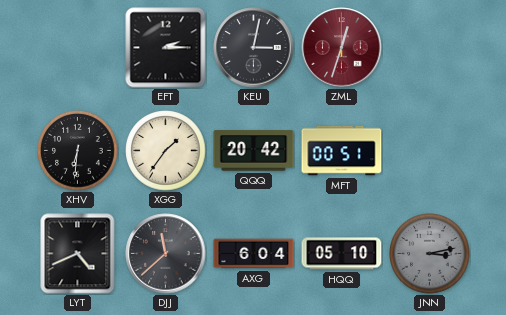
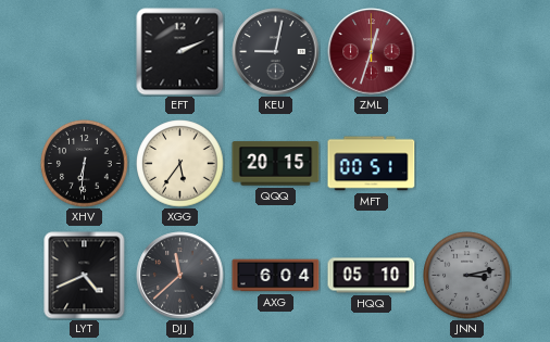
EFT: 2:15 -> 2:11
KEU: 3:02 -> 9:02
XGG: 1:36 -> 5:36
QQQ: 20:42 -> 20:15
